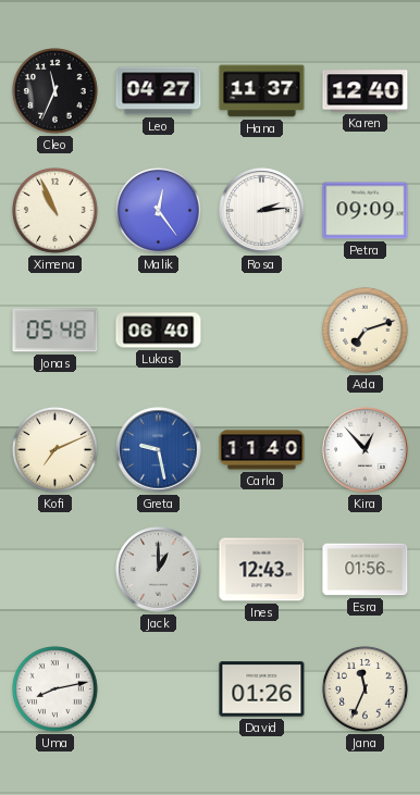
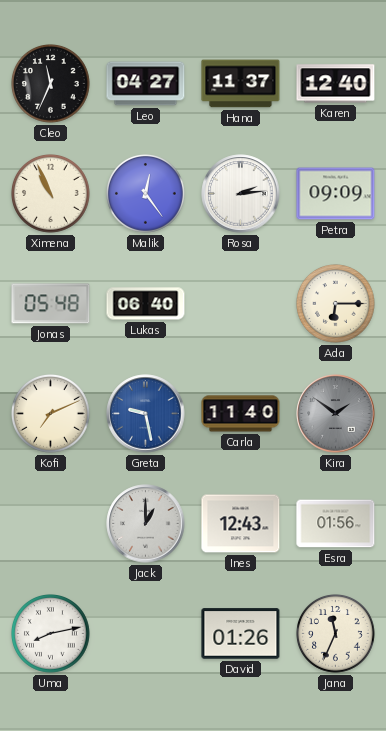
Ada: 7:12 -> 6:15
Kira: 12:53 -> 1:51
Kira dial: white -> grey
